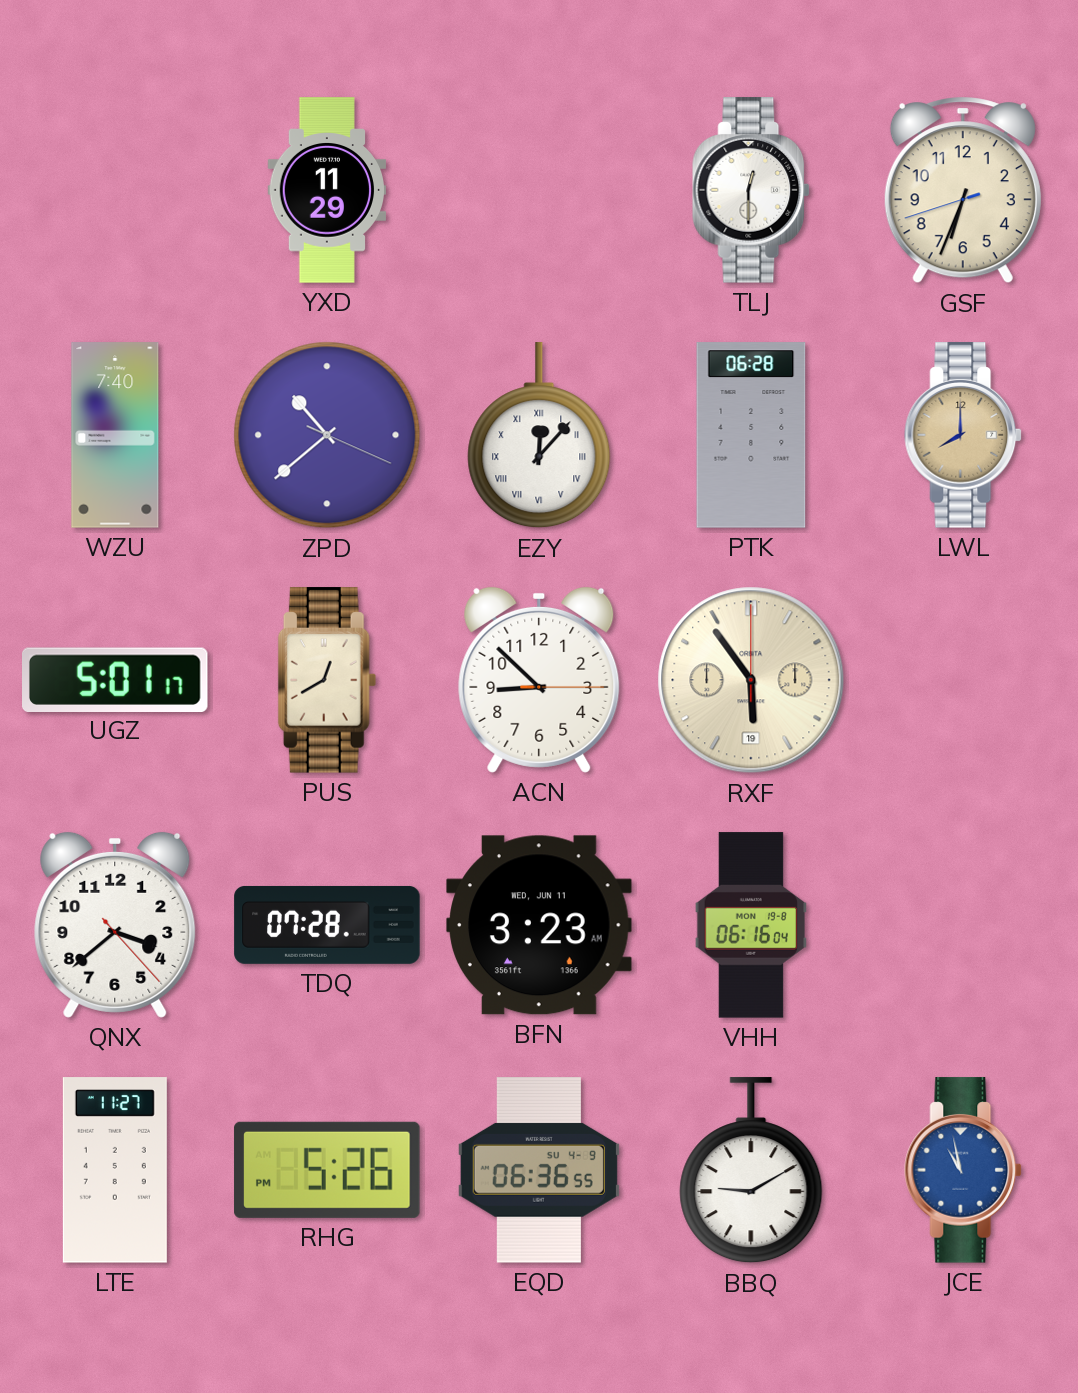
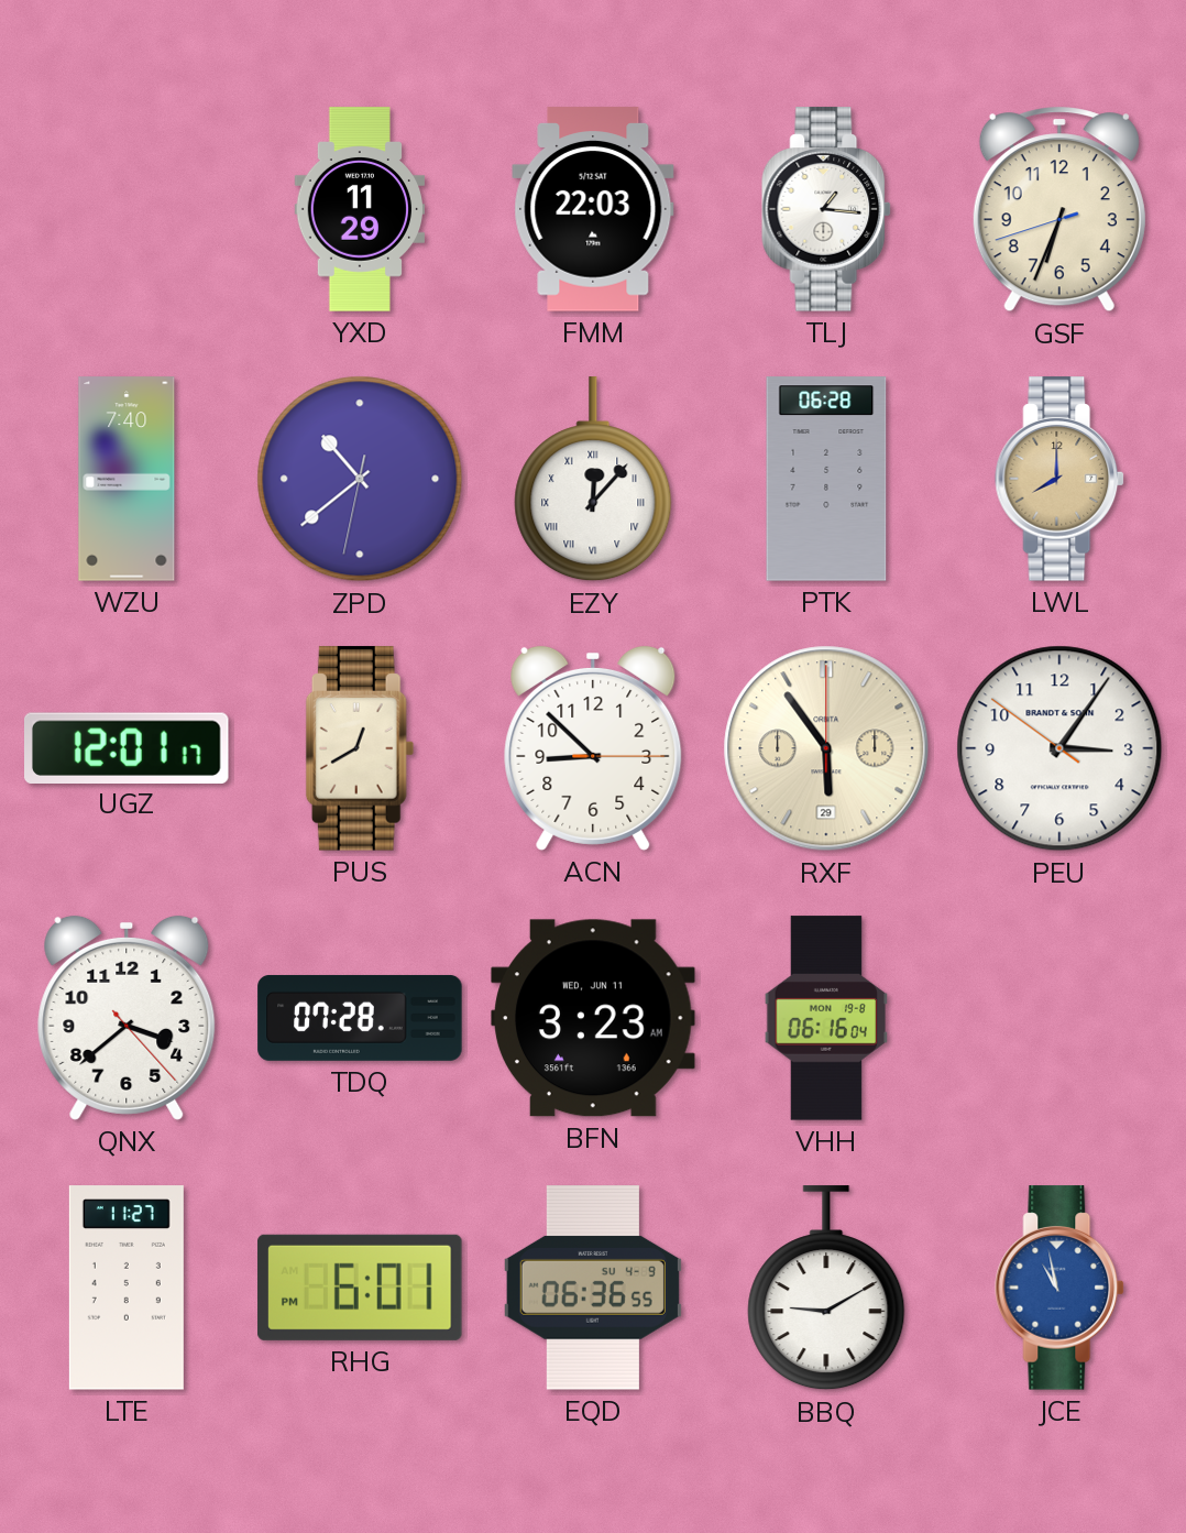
FMM: none -> 22:03
TLJ: 12:30 -> 1:16
ZPD: 10:38:19 -> 10:38:32
UGZ: 5:01 -> 12:01
RXF date: 19 -> 29
PEU: none -> 3:05
RHG: 5:26 -> 6:01
